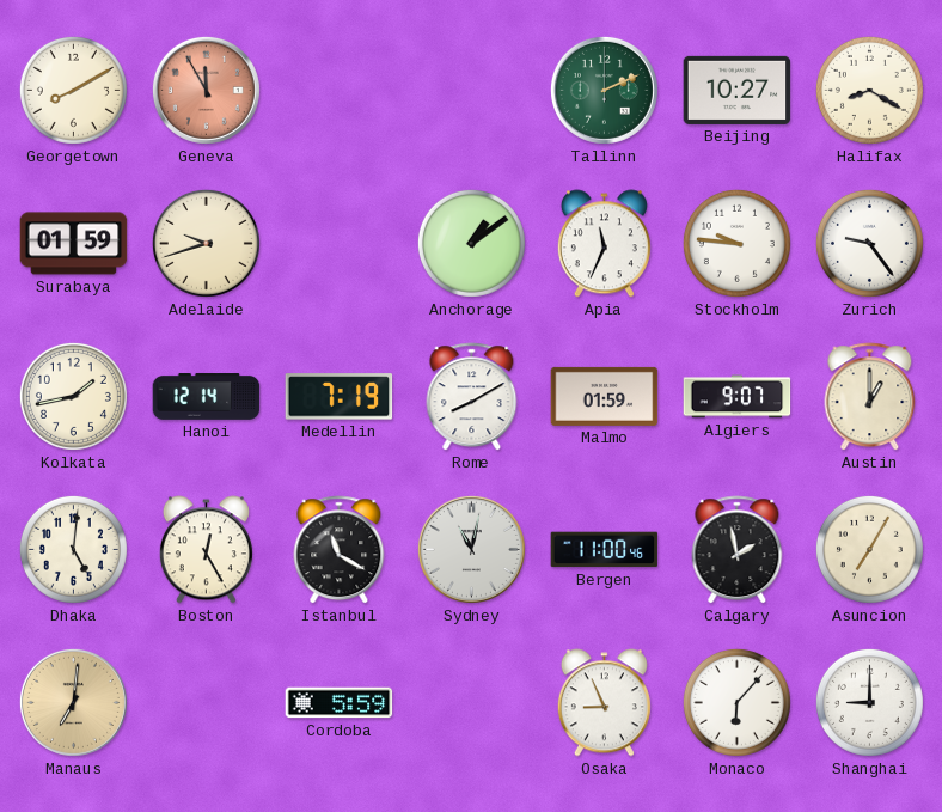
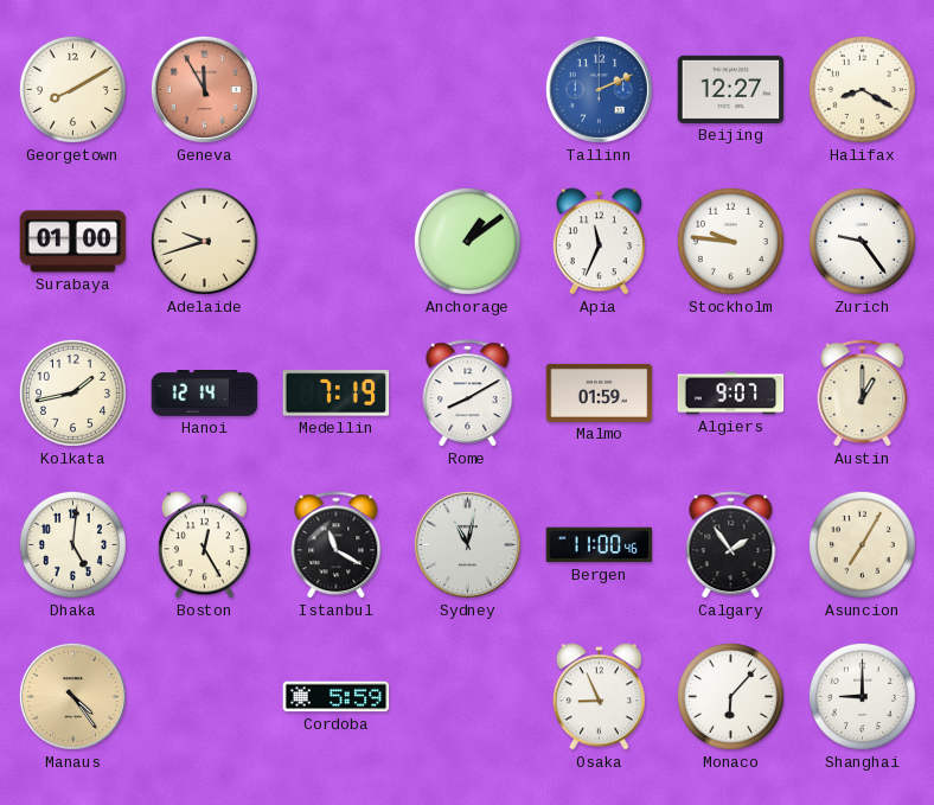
Tallinn dial: green -> blue
Beijing: 10:27 -> 12:27
Surabaya: 01:59 -> 01:00
Calgary: 1:58 -> 1:54
Manaus: 7:01 -> 4:24
